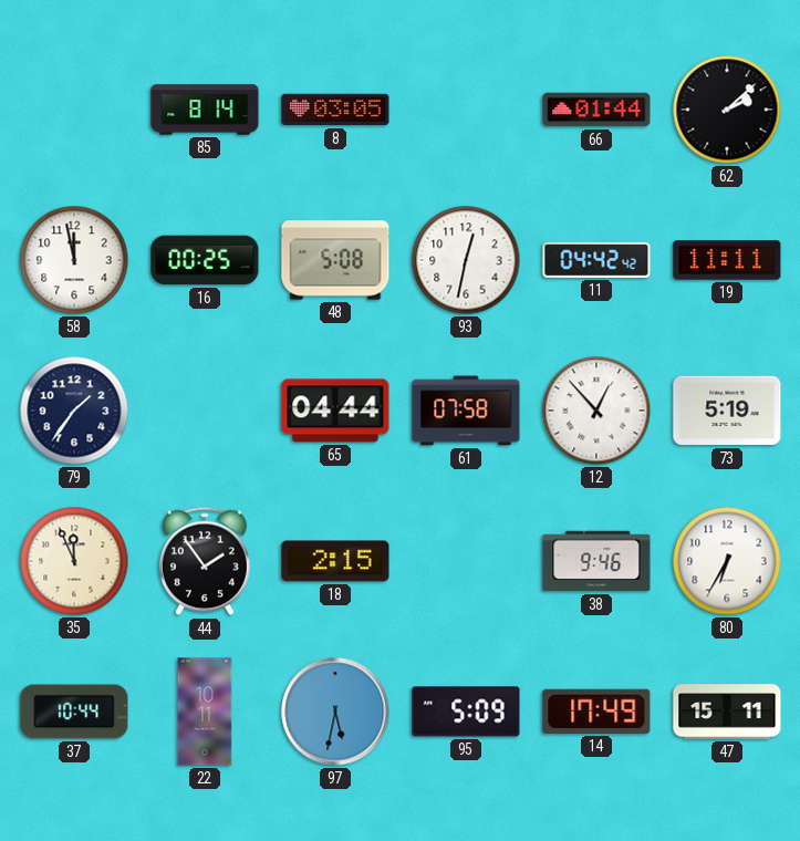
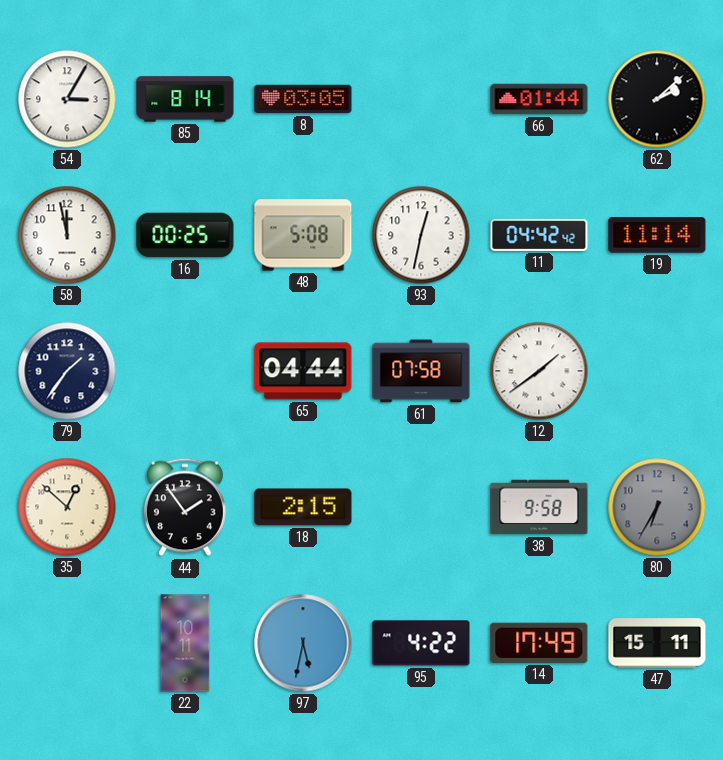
54: none -> 3:05
19: 11:11 -> 11:14
12: 12:53 -> 1:39
73: 5:19 -> none
35: 11:56 -> 12:52
38: 9:46 -> 9:58
80 dial: white -> grey
37: 10:44 -> none
95: 5:09 -> 4:22
